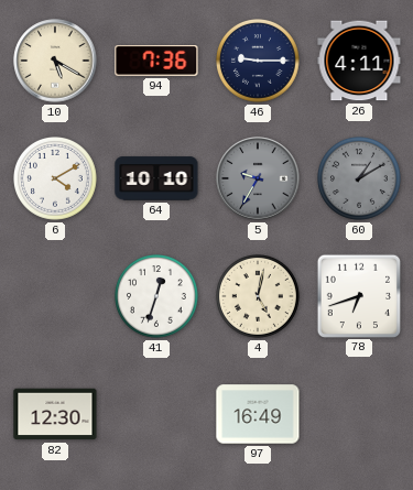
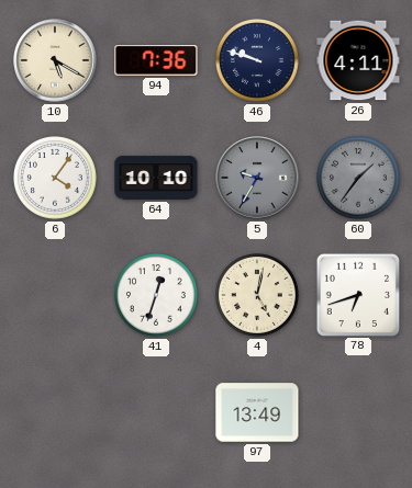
46: 9:15 -> 9:48
6: 4:10 -> 4:06
60: 1:10 -> 1:36
82: 12:30 -> none
97: 16:49 -> 13:49
